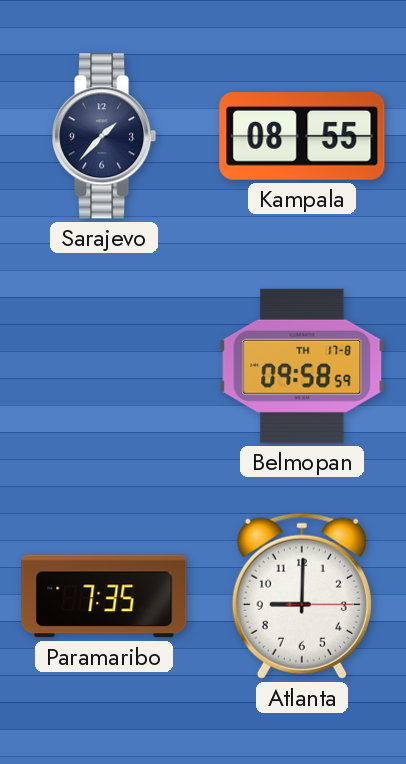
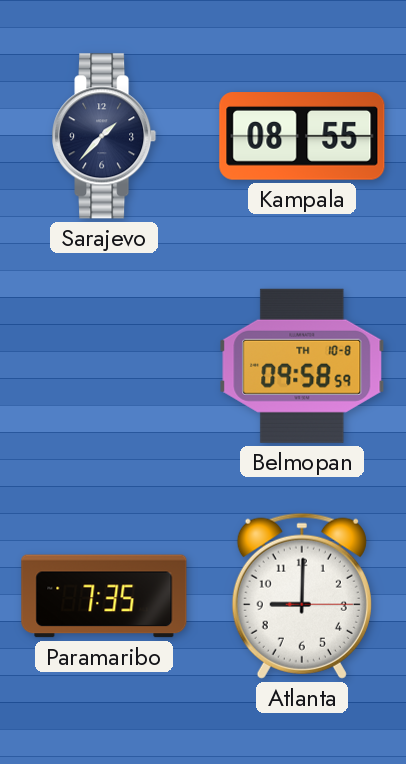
Belmopan date: TH 17-8 -> TH 10-8
